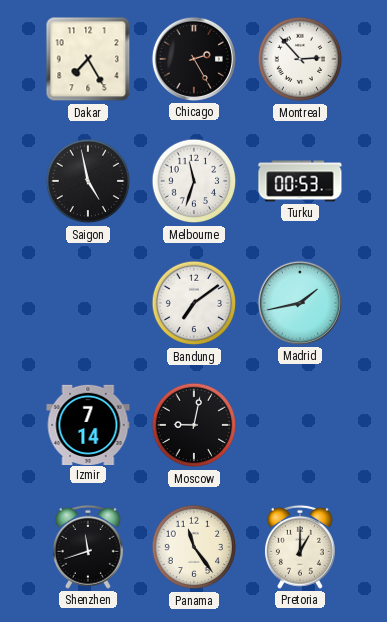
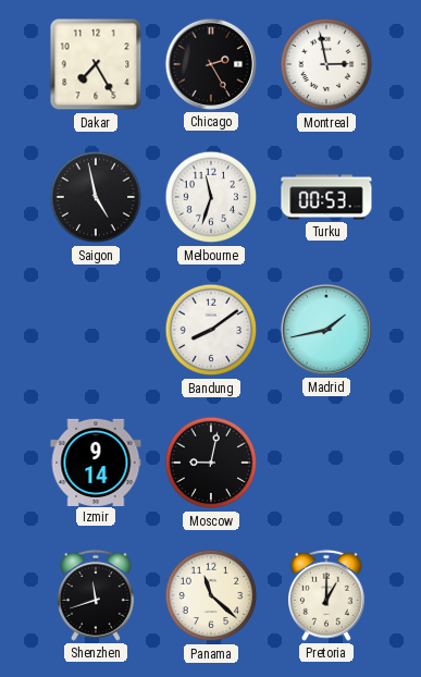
Montreal: 2:53 -> 2:58
Bandung: 7:09 -> 8:09
Izmir: 7:14 -> 9:14
Panama: 11:24 -> 11:22
